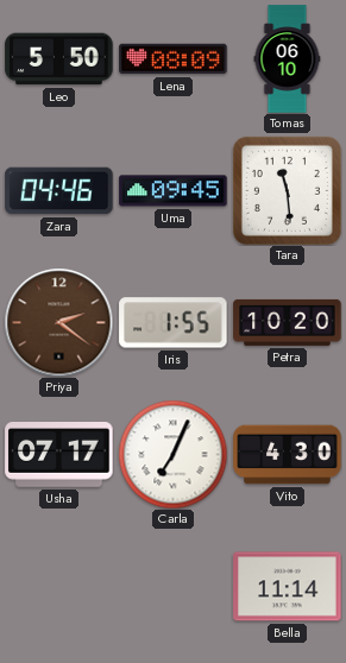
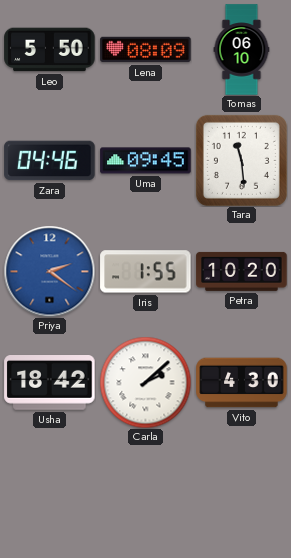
Priya dial: brown -> blue
Usha: 07:17 -> 18:42
Carla: 7:04 -> 2:08
Bella: 11:14 -> none
